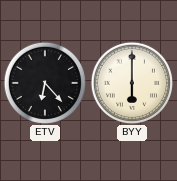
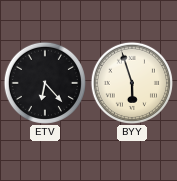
BYY: 6:00 -> 5:57
